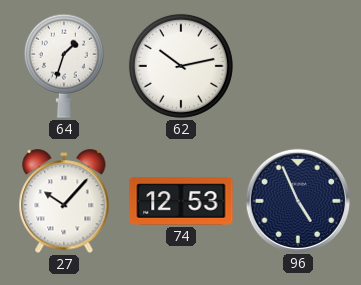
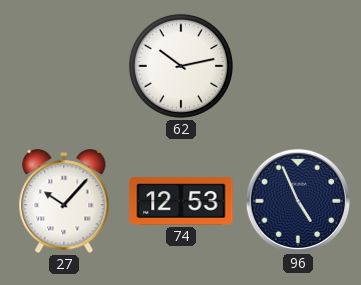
64: 1:33 -> none
